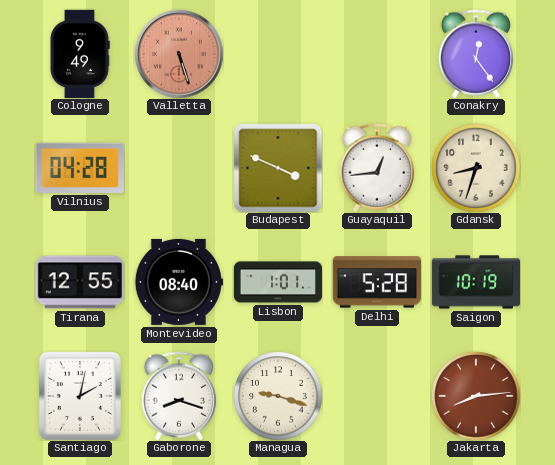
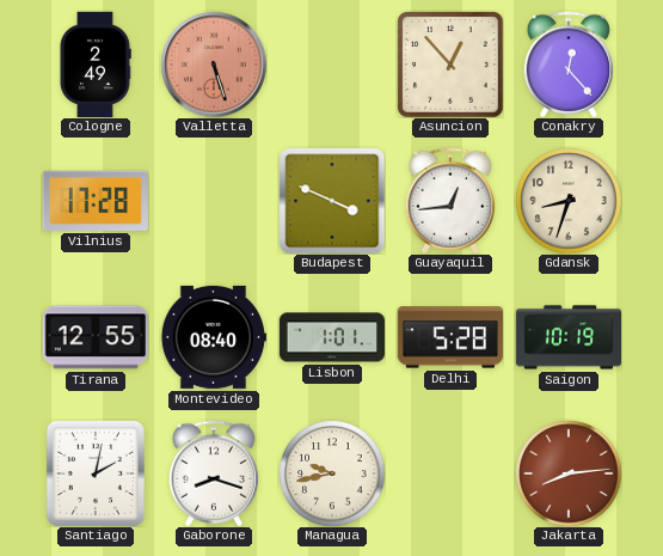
Cologne: 9:49 -> 2:49
Asuncion: none -> 12:53
Conakry: 12:24 -> 12:23
Vilnius: 04:28 -> 17:28
Managua: 9:18 -> 9:43
